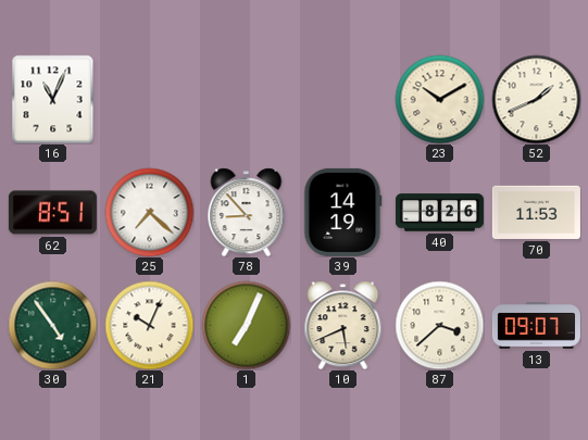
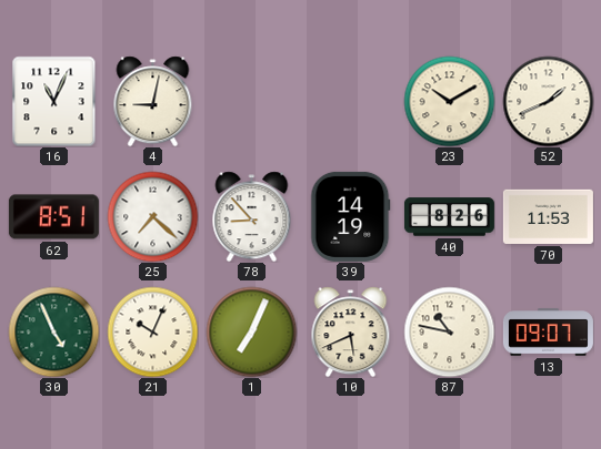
4: none -> 9:02
30: 4:54 -> 4:56
87: 3:38 -> 10:47
